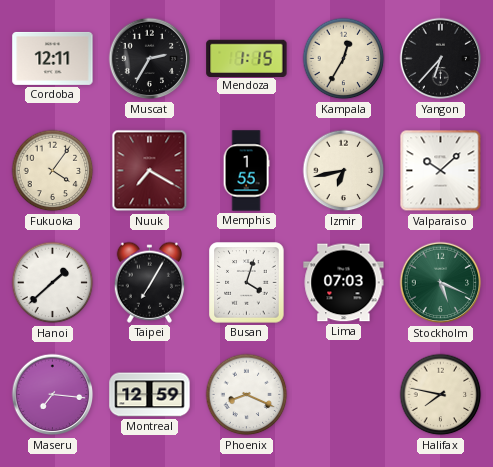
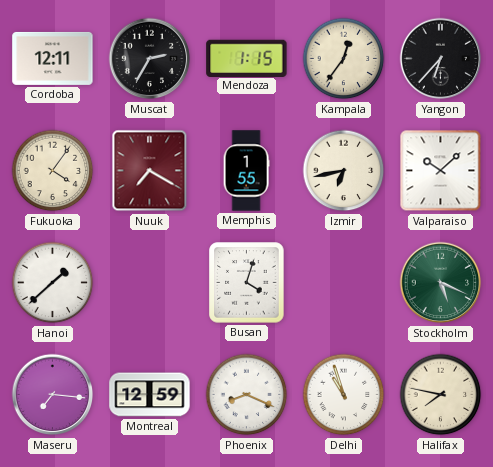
Kampala: 12:35 -> 12:36
Taipei: 7:05 -> none
Lima: 07:03 -> none
Delhi: none -> 10:57
